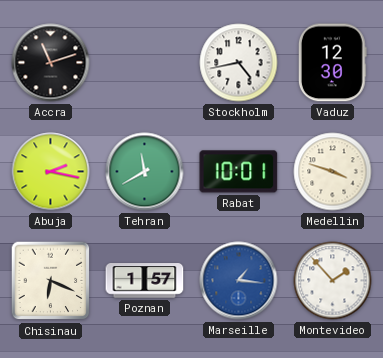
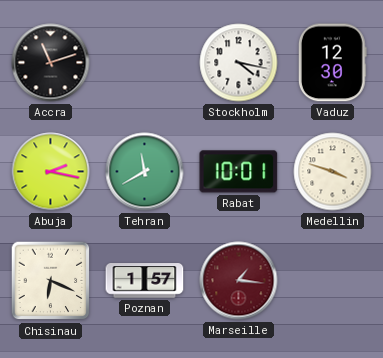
Stockholm: 4:43 -> 4:17
Marseille dial: blue -> burgundy
Montevideo: 1:53 -> none
